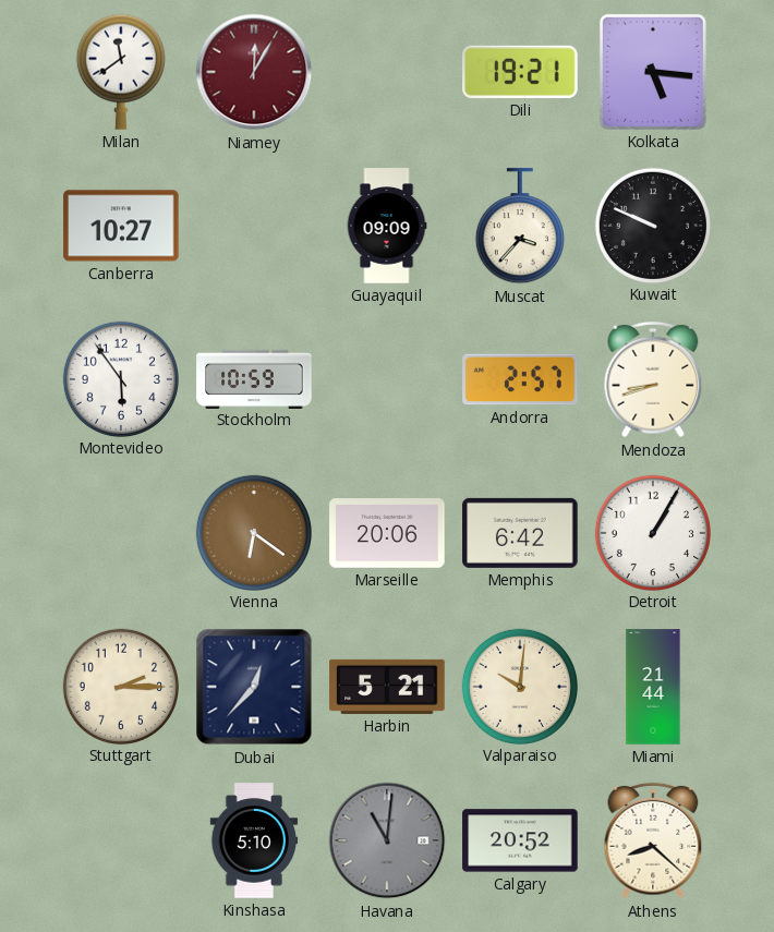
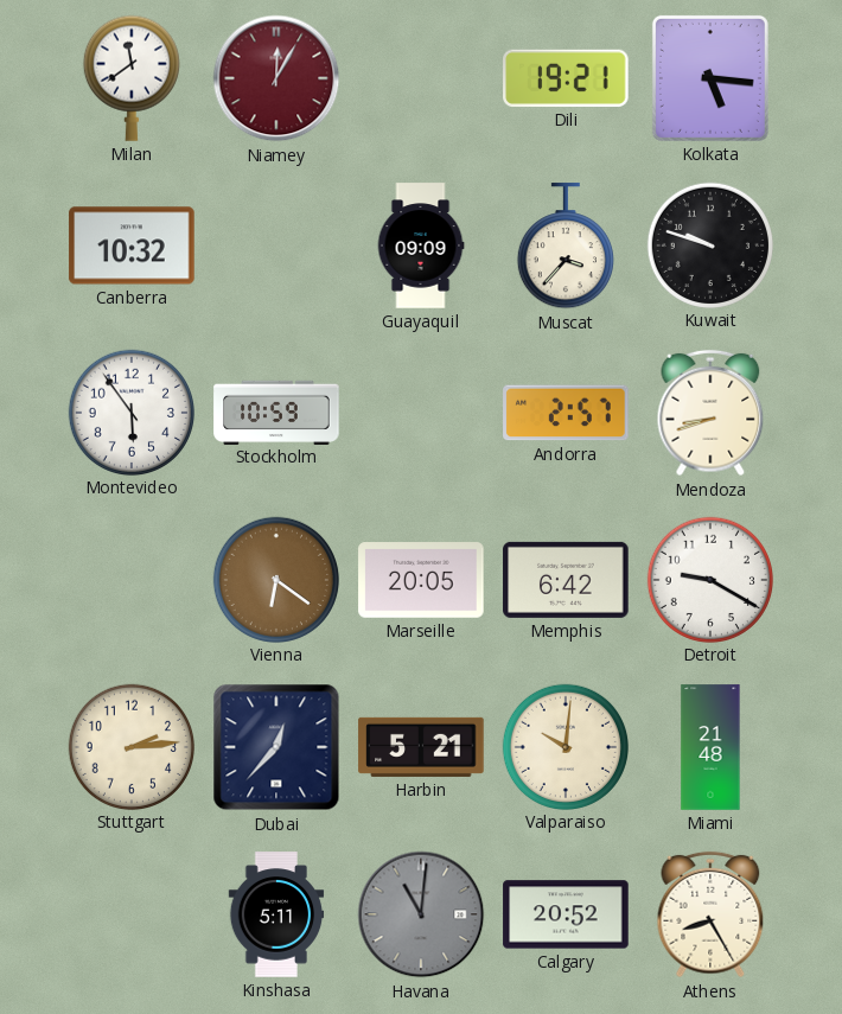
Canberra: 10:27 -> 10:32
Kuwait: 9:49 -> 9:48
Marseille: 20:06 -> 20:05
Detroit: 1:05 -> 9:20
Stuttgart: 2:15 -> 2:14
Miami: 21:44 -> 21:48
Kinshasa: 5:10 -> 5:11
Athens: 8:22 -> 8:25
